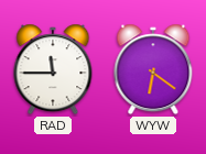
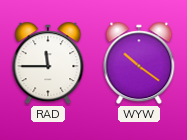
WYW: 6:21 -> 10:21
